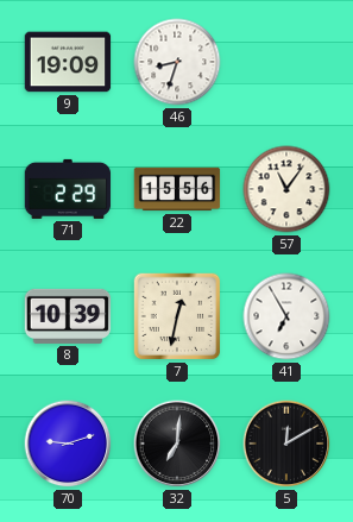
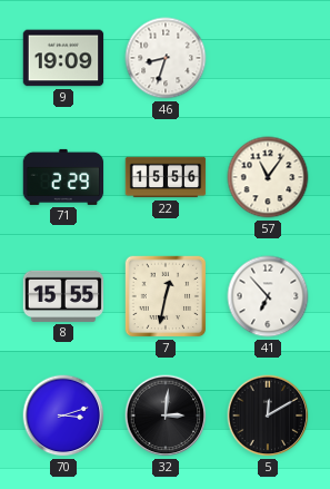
8: 10:39 -> 15:55
41: 6:55 -> 6:53
70: 9:12 -> 3:12
32: 7:01 -> 3:01
